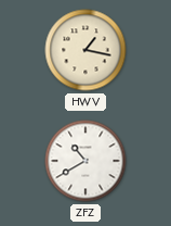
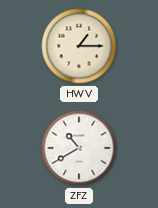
HWV: 1:17 -> 1:15
